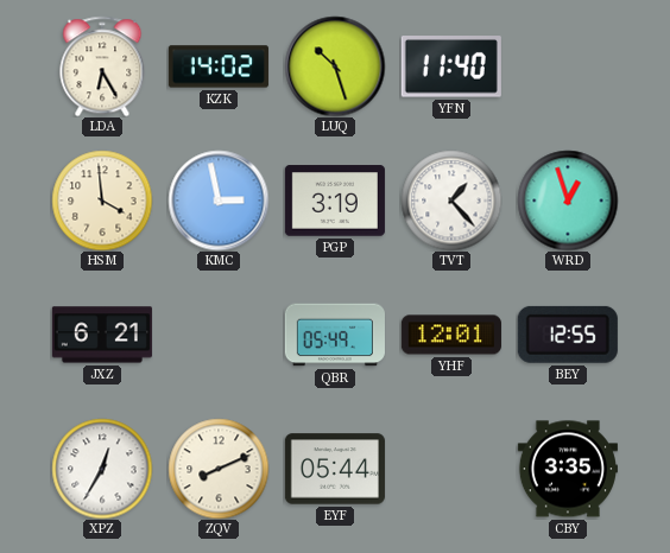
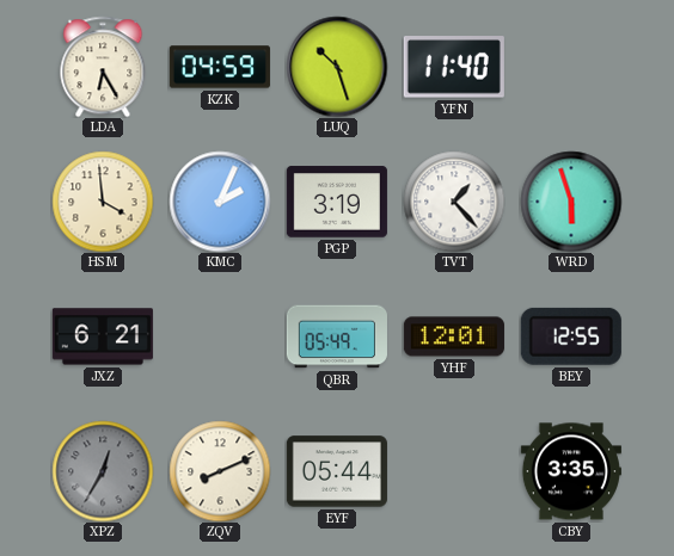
KZK: 14:02 -> 04:59
KMC: 2:58 -> 2:04
WRD: 12:57 -> 5:57
XPZ dial: white -> grey
